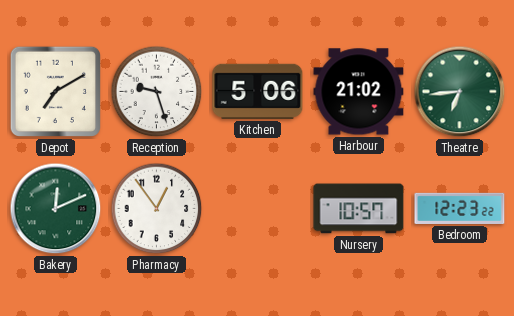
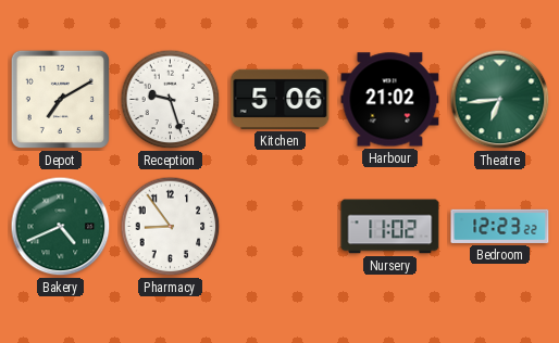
Bakery: 12:11 -> 4:41
Pharmacy: 12:54 -> 8:54
Nursery: 10:57 -> 11:02
